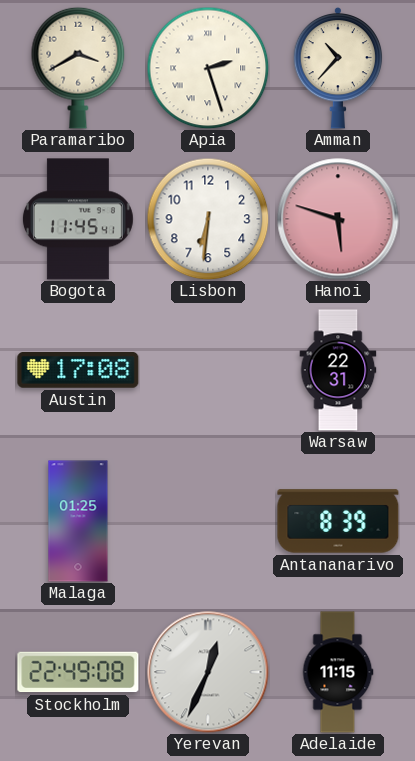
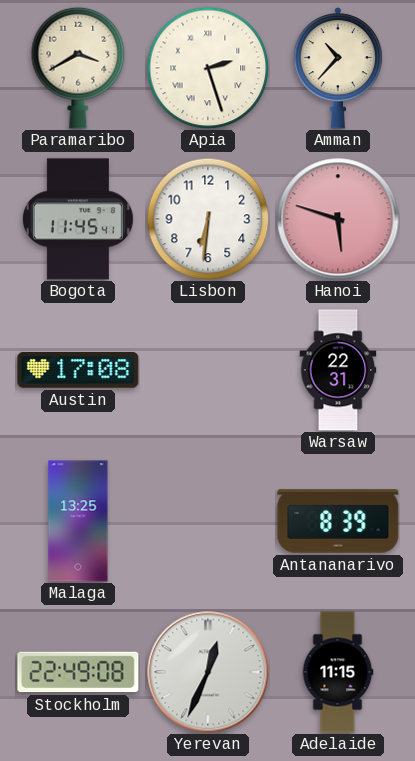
Malaga: 01:25 -> 13:25
